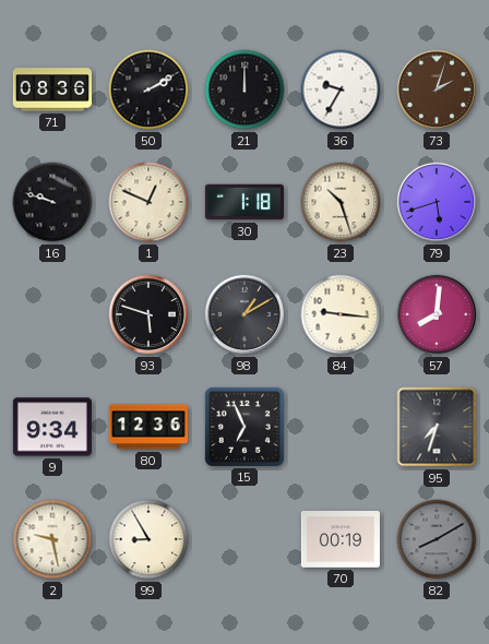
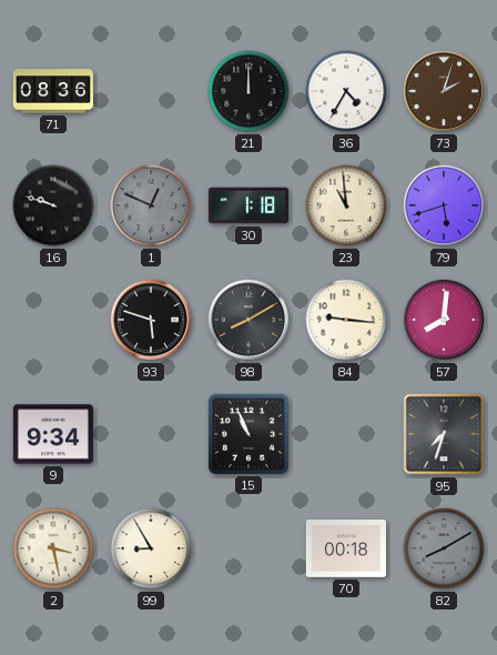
50: 2:10 -> none
36: 9:35 -> 4:35
1 dial: cream -> grey
23: 10:27 -> 10:59
98: 1:10 -> 8:10
80: 12:36 -> none
15: 6:56 -> 10:56
2: 9:28 -> 3:28
70: 00:19 -> 00:18
